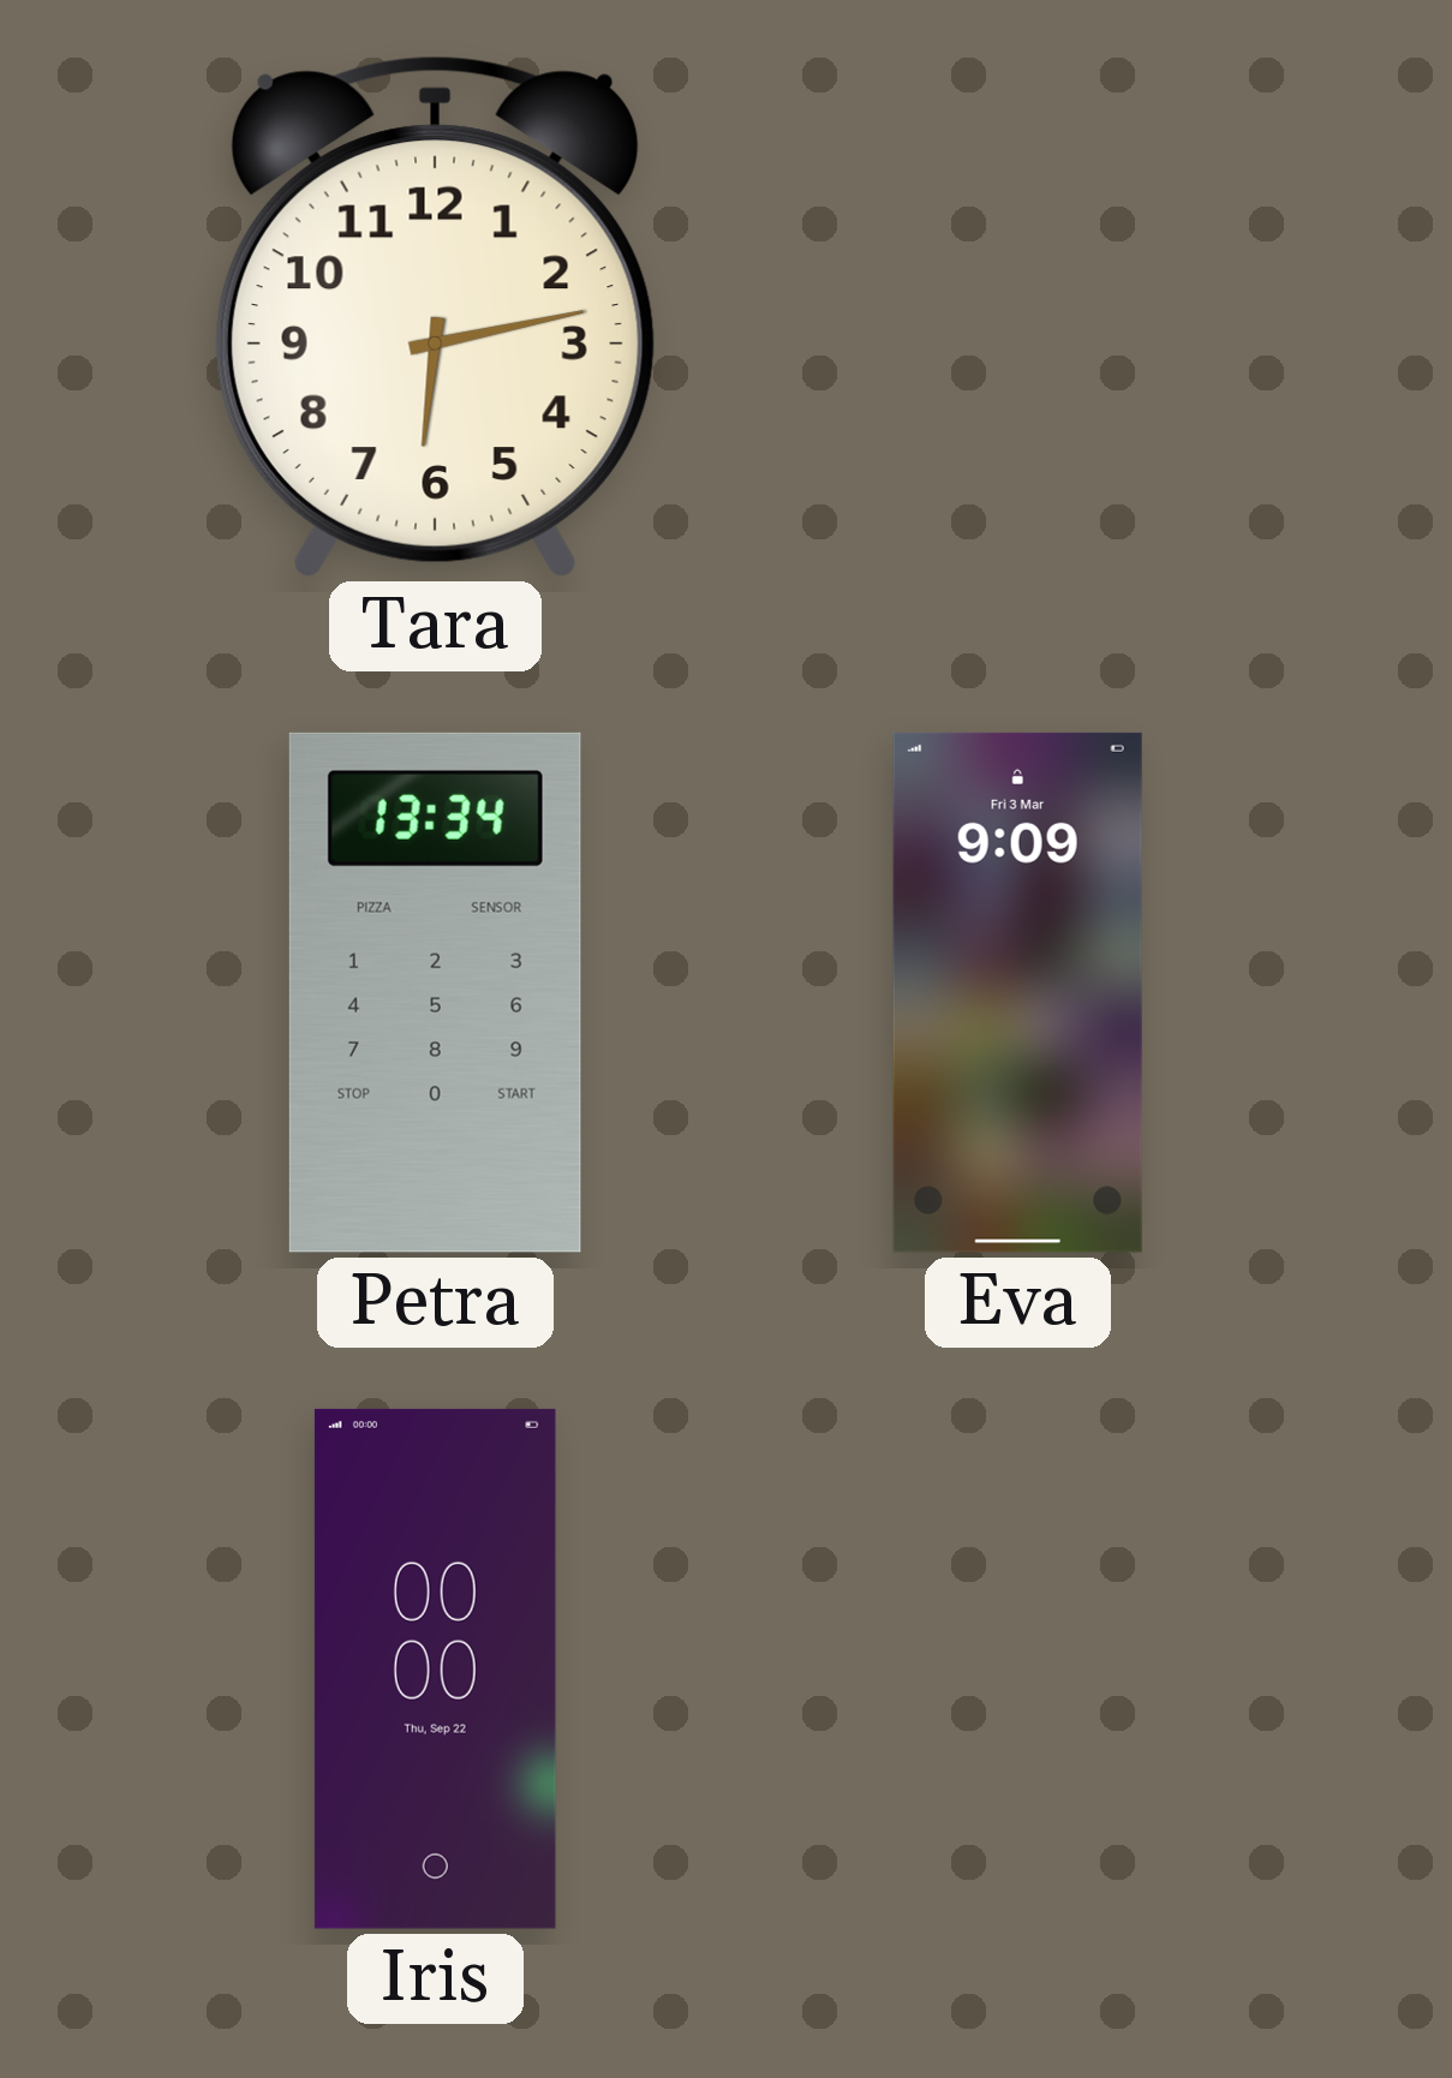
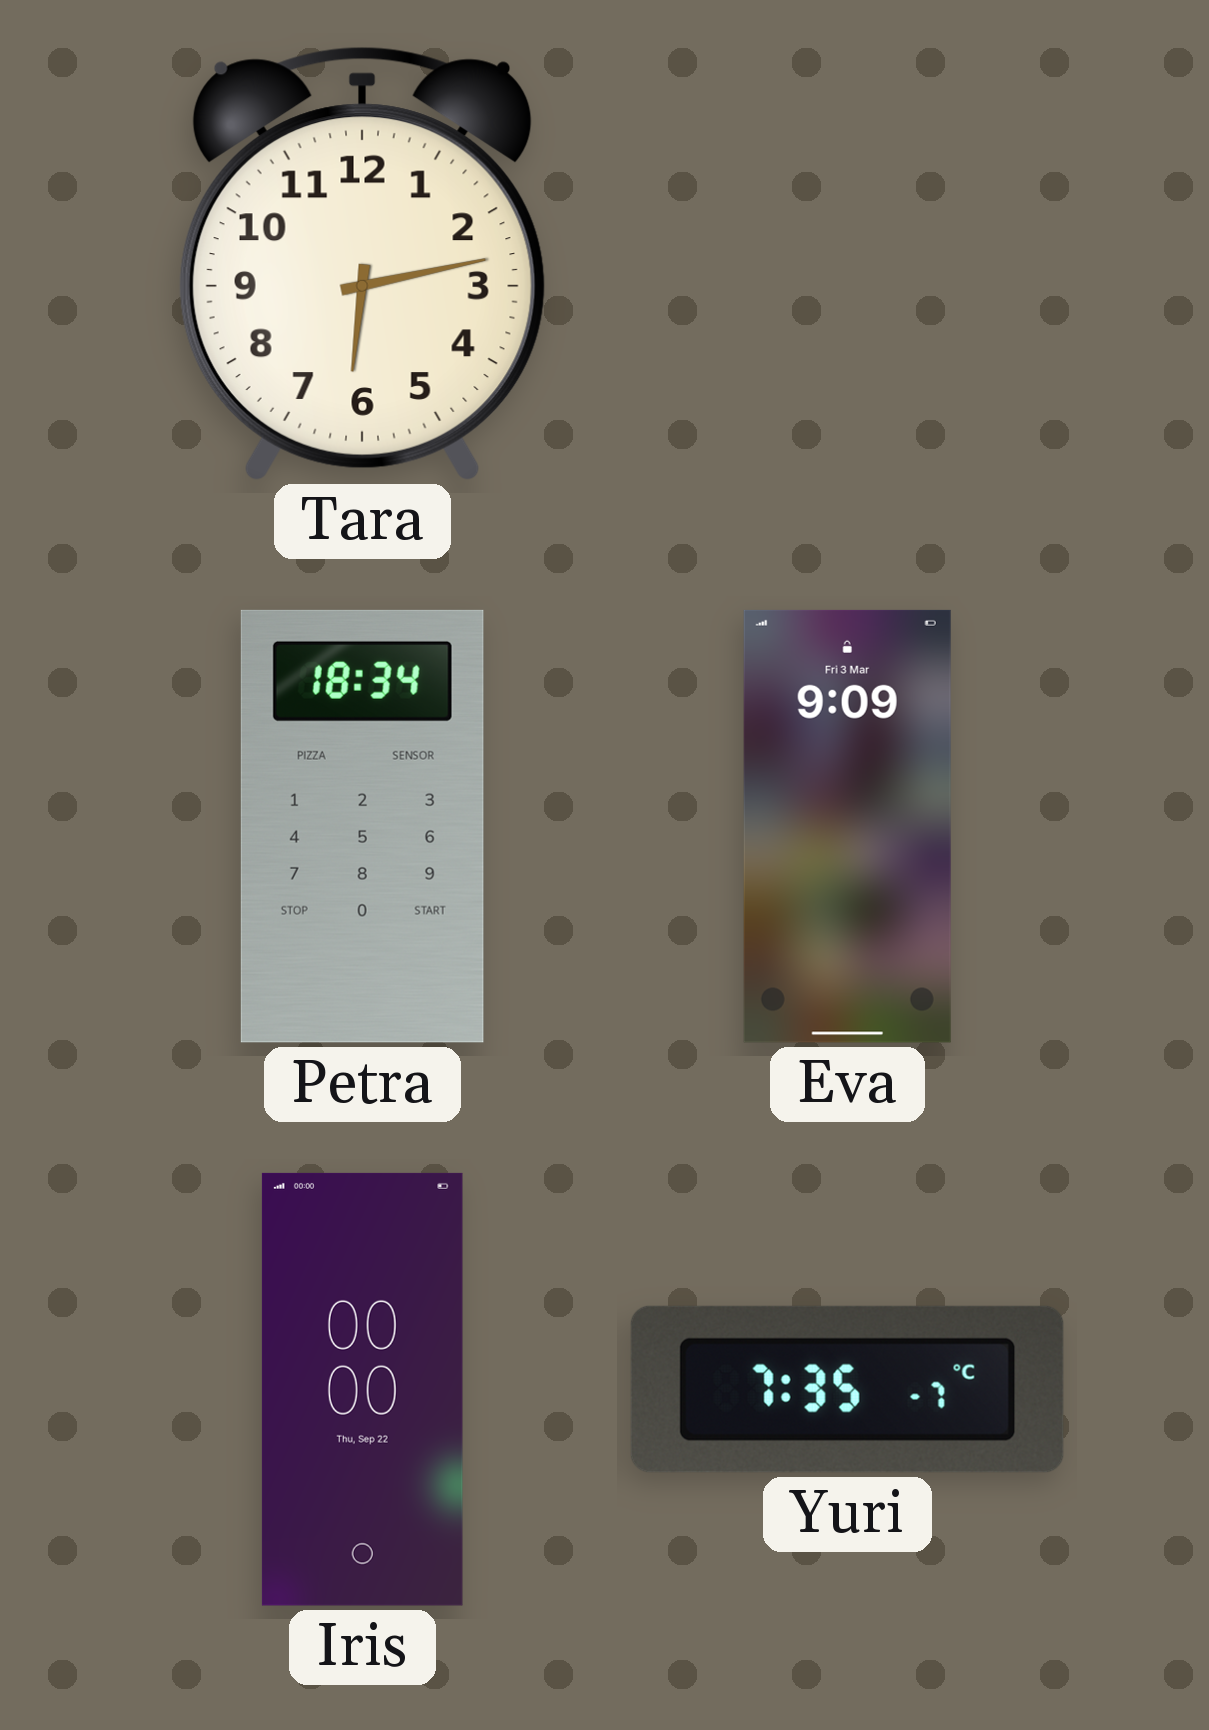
Petra: 13:34 -> 18:34
Yuri: none -> 7:35
